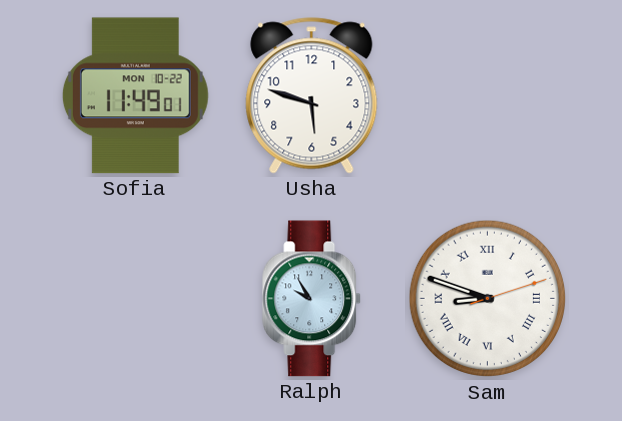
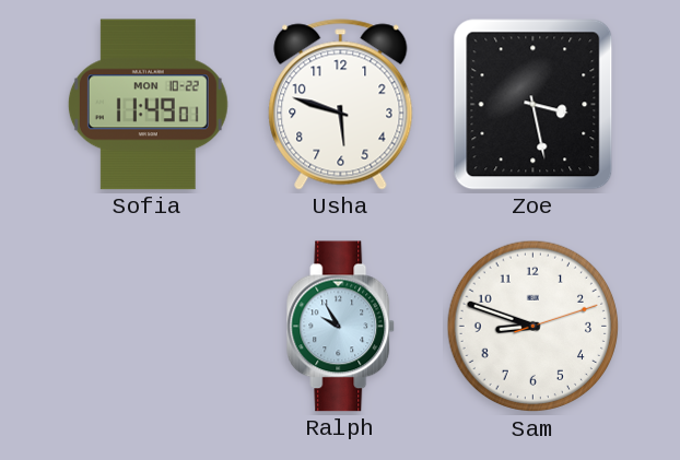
Zoe: none -> 3:28
Sam numerals: Roman -> Arabic
